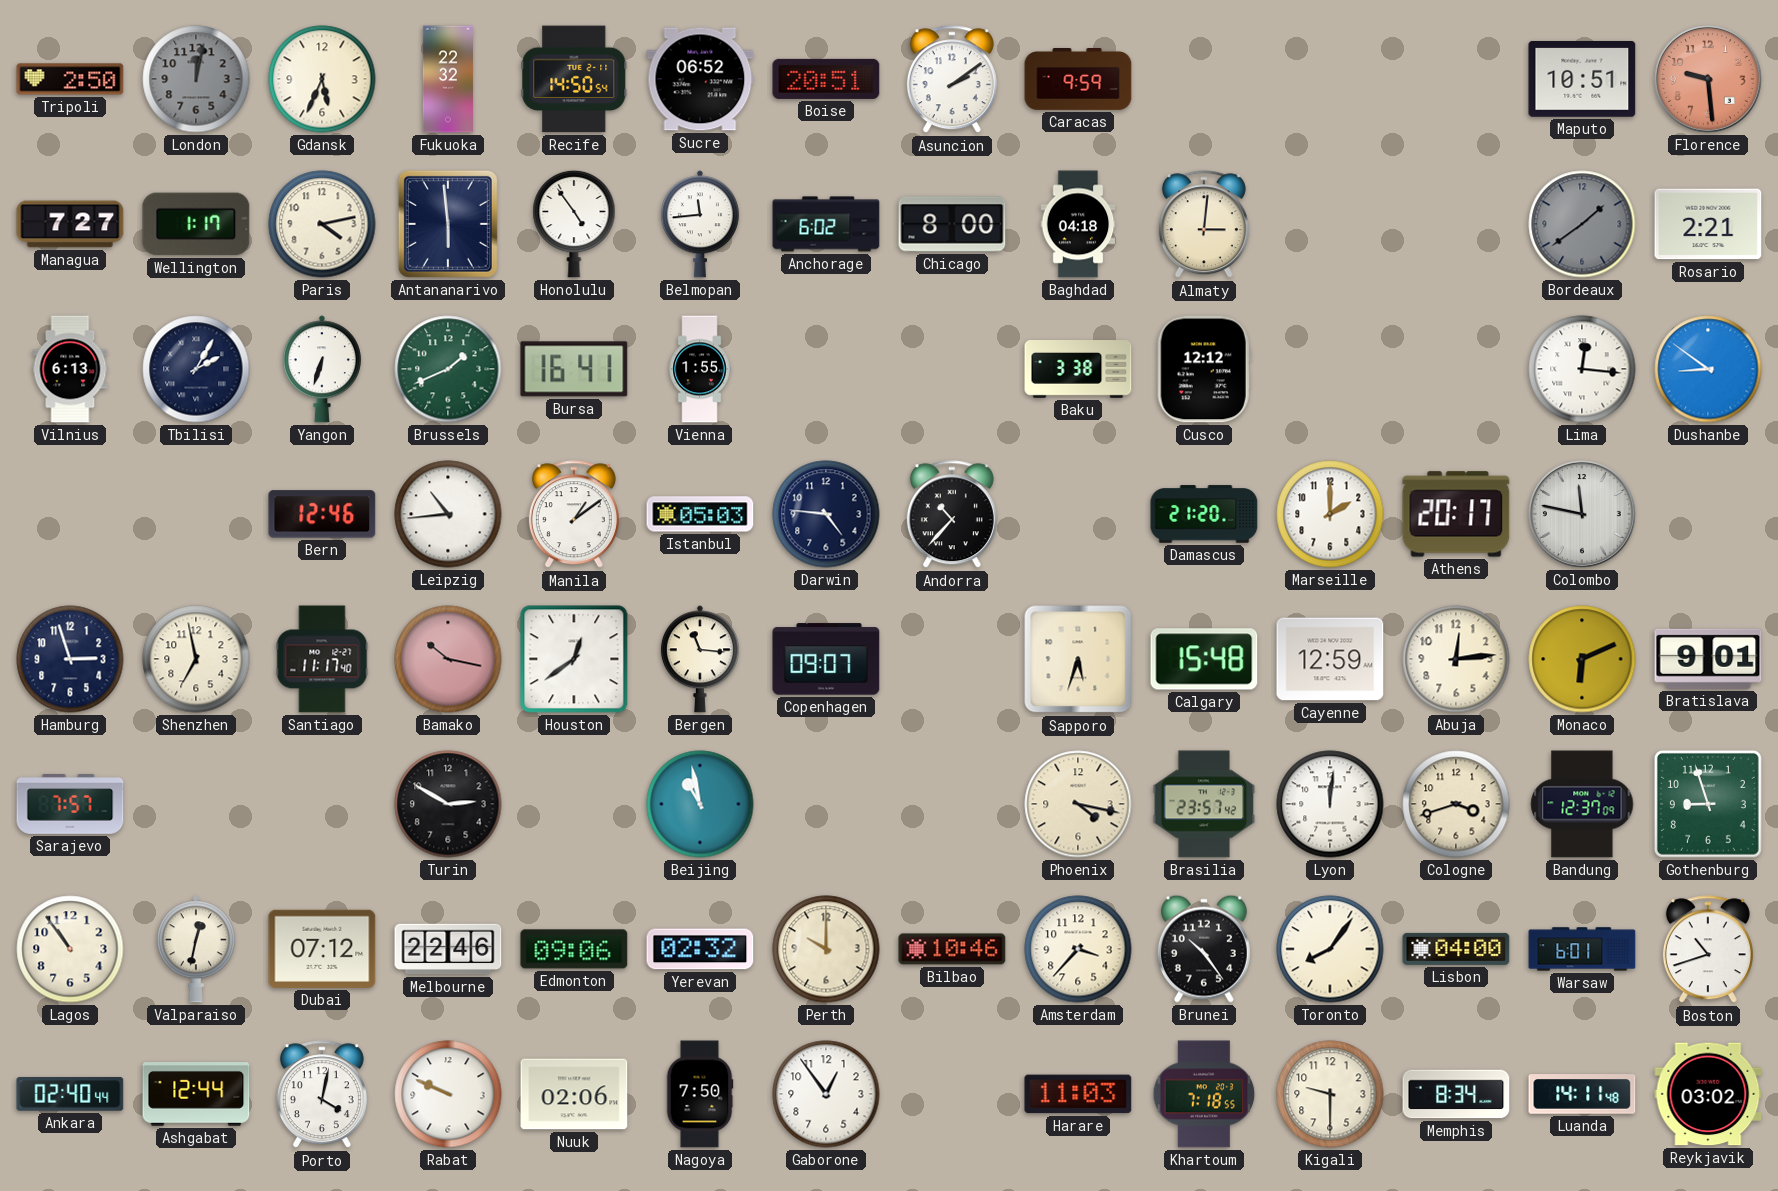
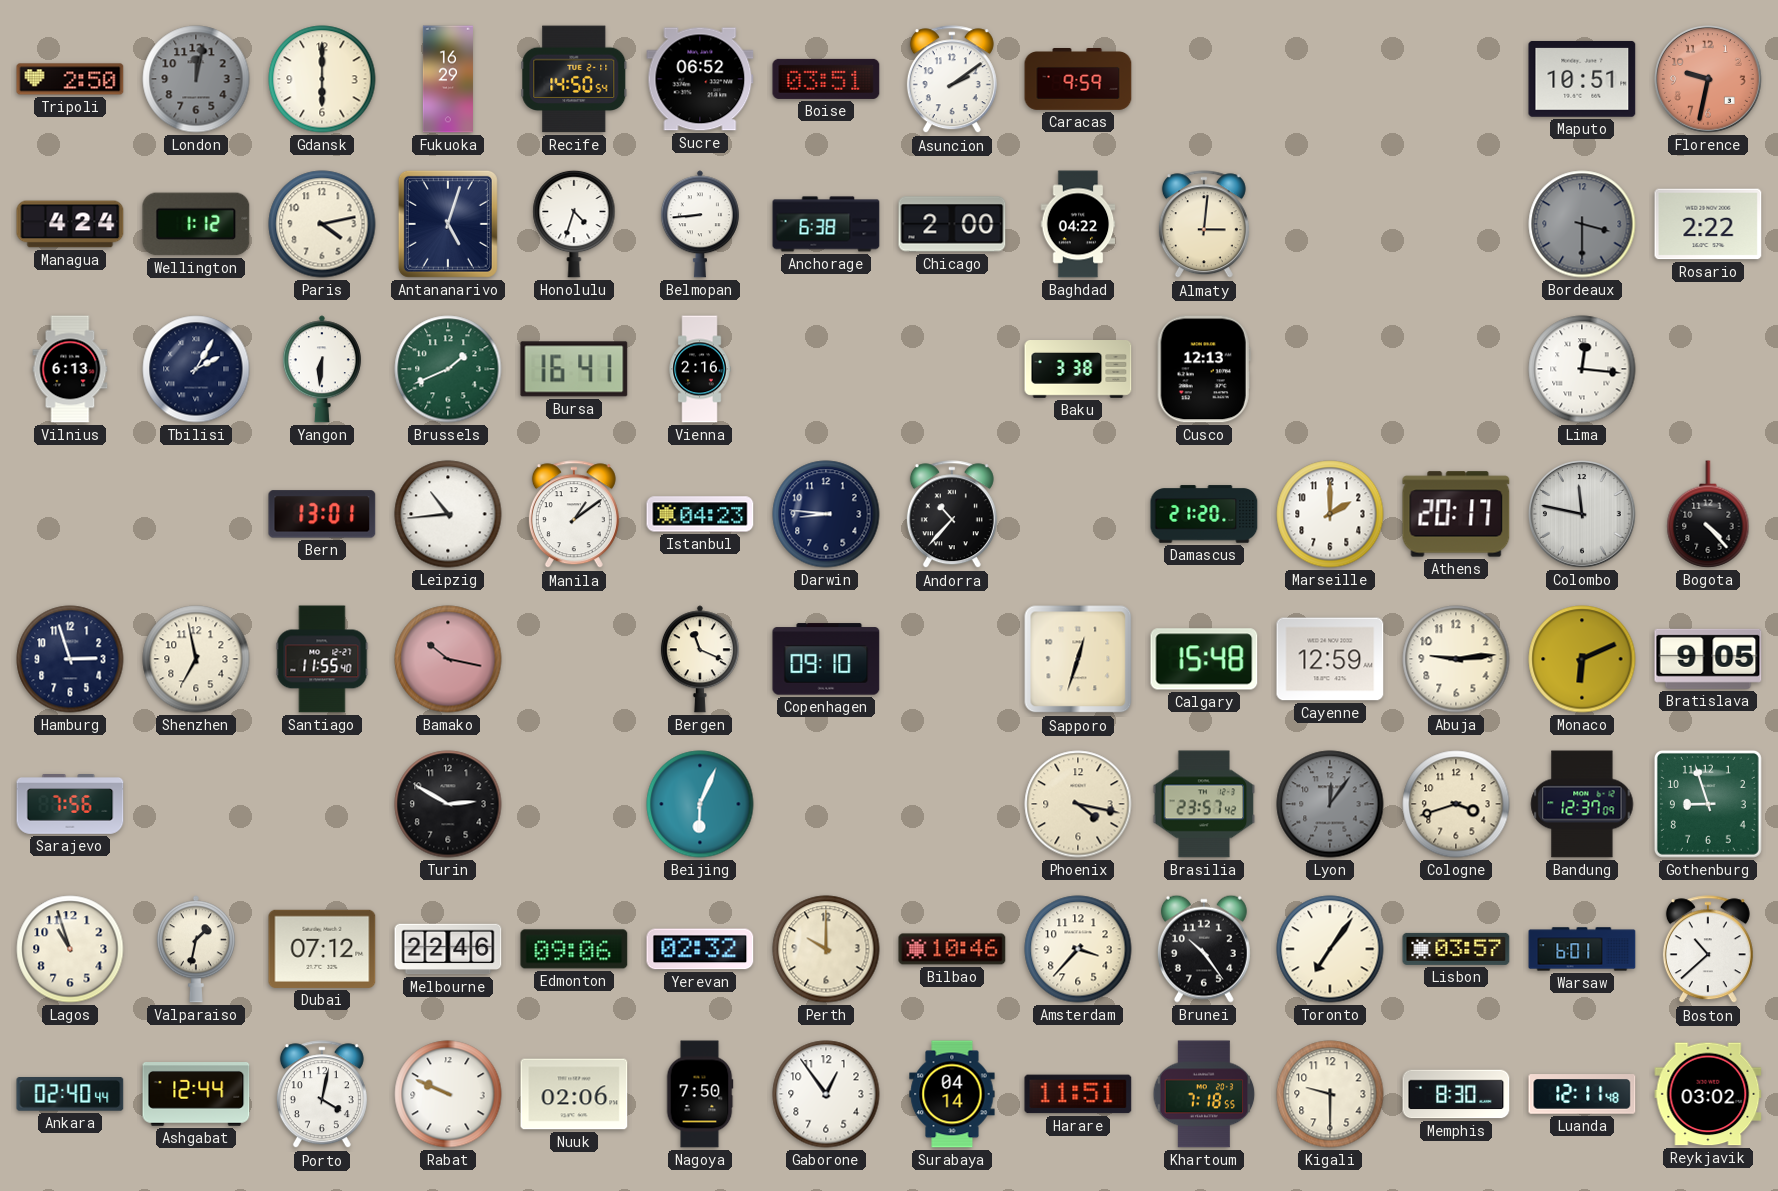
Gdansk: 5:34 -> 6:00
Fukuoka: 22:32 -> 16:29
Boise: 20:51 -> 03:51
Florence: 9:29 -> 9:32
Managua: 7:27 -> 4:24
Wellington: 1:17 -> 1:12
Antananarivo: 5:59 -> 5:03
Honolulu: 4:54 -> 4:33
Belmopan: 11:44 -> 8:44
Anchorage: 6:02 -> 6:38
Chicago: 8:00 -> 2:00
Baghdad: 04:18 -> 04:22
Bordeaux: 1:39 -> 3:30
Rosario: 2:21 -> 2:22
Yangon: 6:33 -> 6:31
Vienna: 1:55 -> 2:16
Cusco: 12:12 -> 12:13
Dushanbe: 8:51 -> none
Bern: 12:46 -> 13:01
Istanbul: 05:03 -> 04:23
Darwin: 4:46 -> 8:46
Bogota: none -> 4:23
Santiago: 11:17 -> 11:55
Houston: 12:39 -> none
Bergen: 11:16 -> 11:19
Copenhagen: 09:07 -> 09:10
Sapporo: 5:33 -> 12:33
Abuja: 12:14 -> 9:14
Bratislava: 9:01 -> 9:05
Sarajevo: 7:57 -> 7:56
Beijing: 10:58 -> 6:04
Lyon: 12:01 -> 12:06
Lyon dial: white -> grey
Lagos: 10:54 -> 10:57
Valparaiso: 12:32 -> 1:32
Toronto: 8:06 -> 7:06
Lisbon: 04:00 -> 03:57
Boston: 10:42 -> 10:38
Surabaya: none -> 04:14
Harare: 11:03 -> 11:51
Memphis: 8:34 -> 8:30
Luanda: 14:11 -> 12:11
